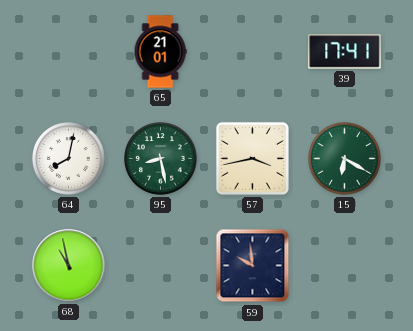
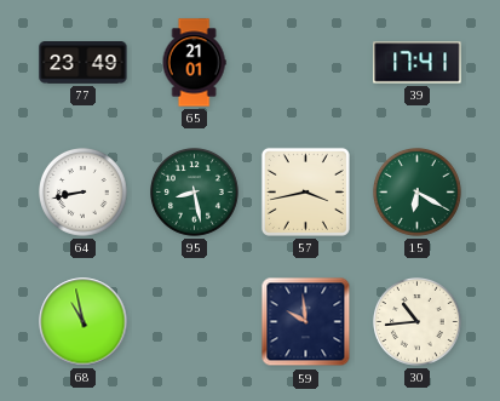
77: none -> 23:49
64: 8:02 -> 8:43
30: none -> 10:44
